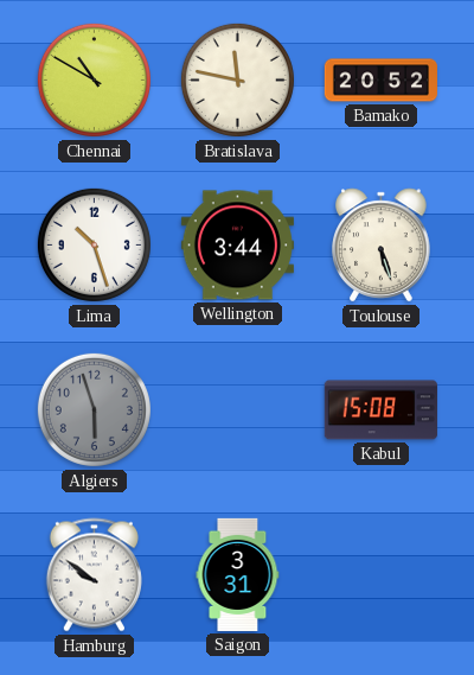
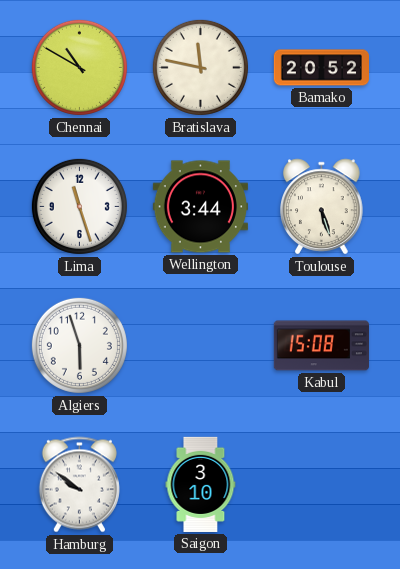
Lima: 10:27 -> 11:27
Algiers dial: grey -> white
Saigon: 3:31 -> 3:10
